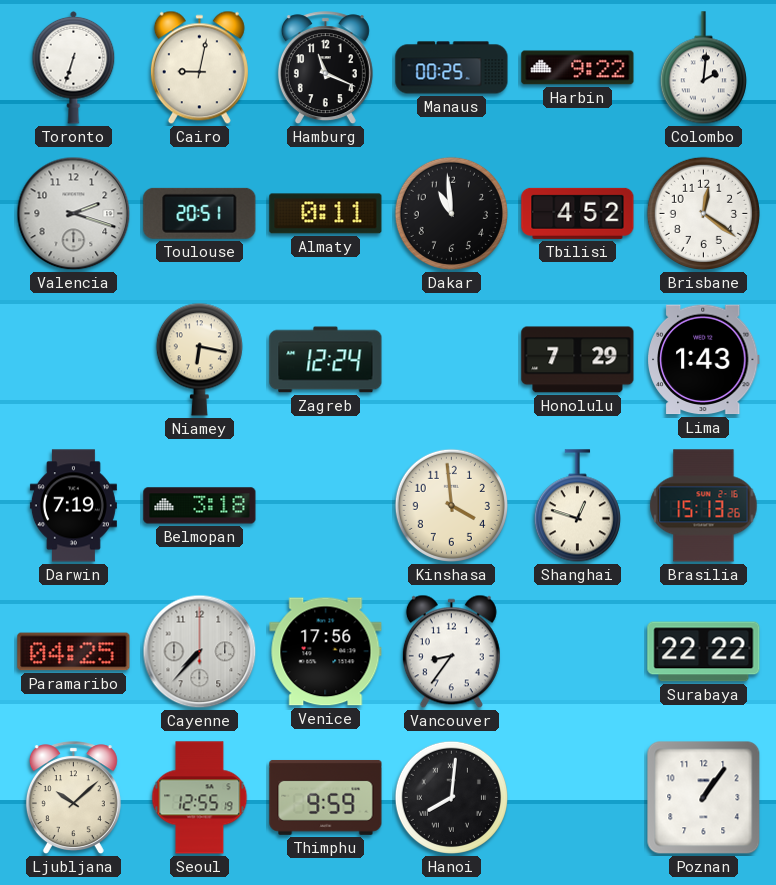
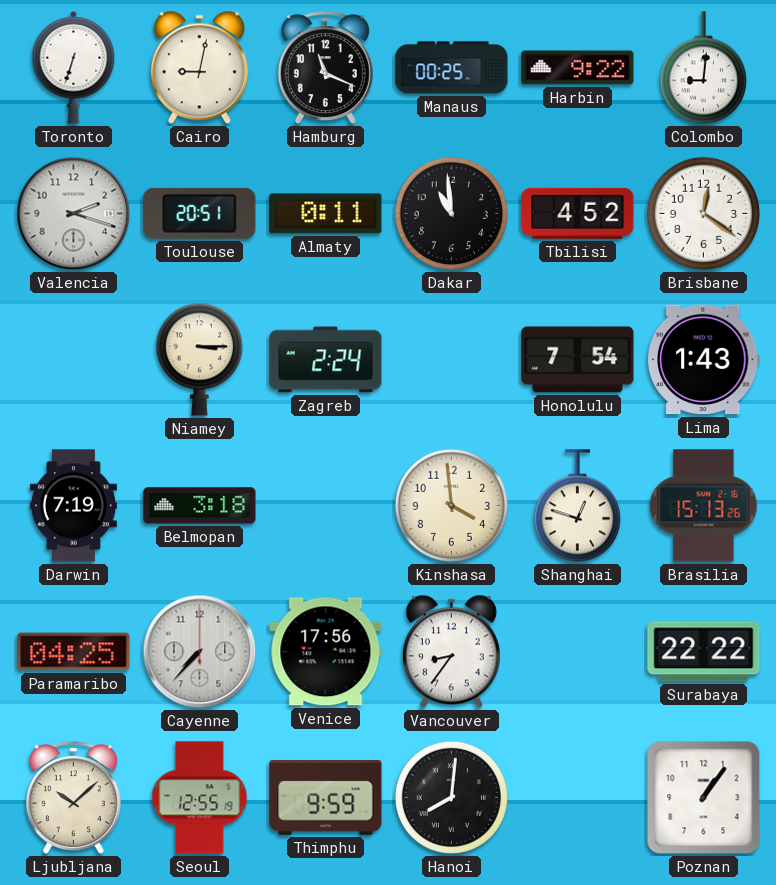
Colombo: 2:01 -> 9:01
Niamey: 6:17 -> 3:15
Zagreb: 12:24 -> 2:24
Honolulu: 7:29 -> 7:54
